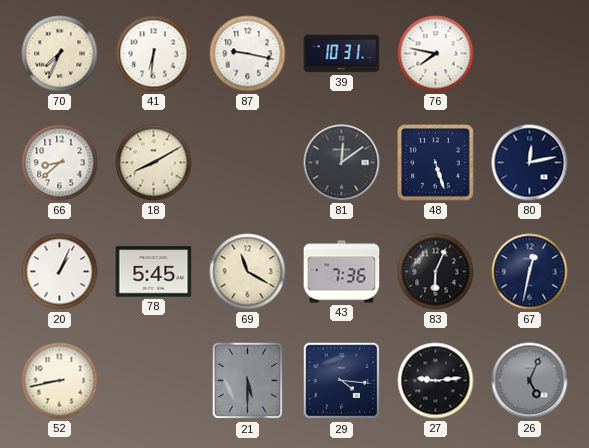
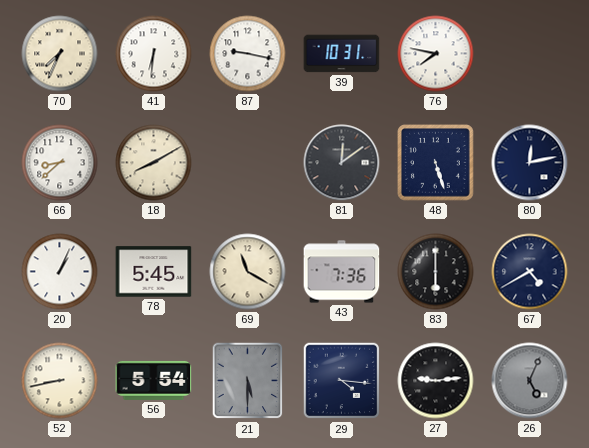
83: 6:04 -> 6:00
67: 12:32 -> 4:40
56: none -> 5:54
